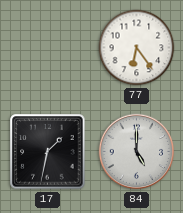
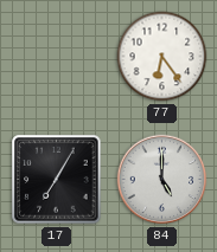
17: 1:32 -> 7:05
